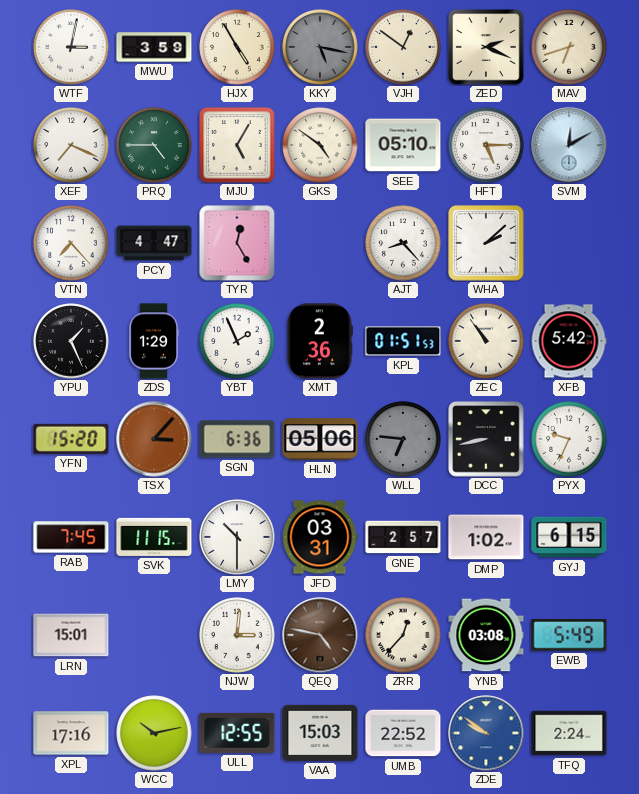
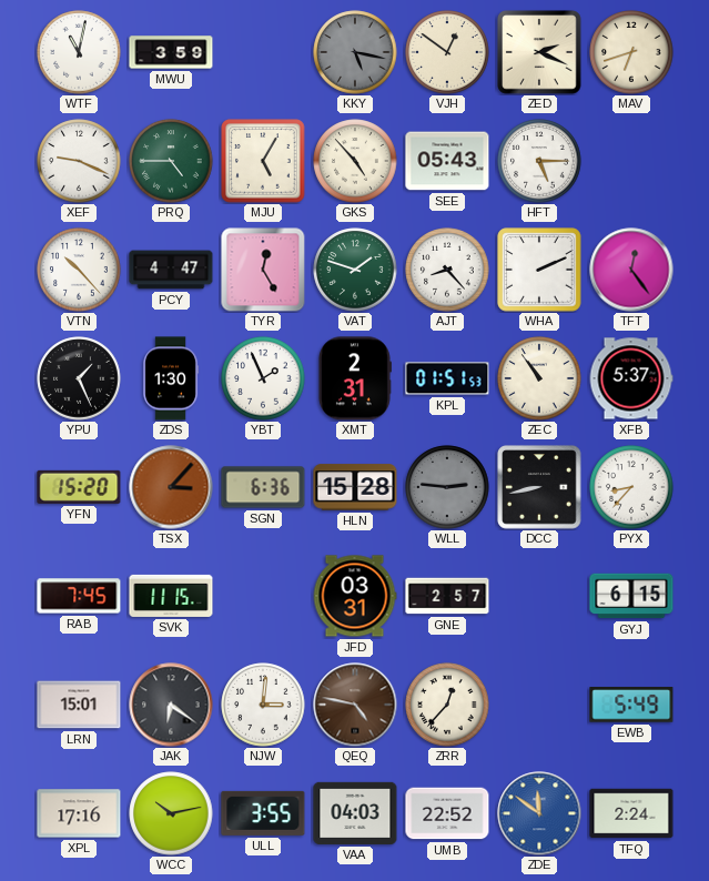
WTF: 3:02 -> 11:02
HJX: 4:55 -> none
XEF: 7:19 -> 9:19
GKS: 4:51 -> 4:53
SEE: 05:10 -> 05:43
SVM: 12:10 -> none
VTN: 7:23 -> 10:23
VAT: none -> 1:48
WHA: 2:08 -> 2:11
TFT: none -> 12:24
ZDS: 1:29 -> 1:30
XMT: 2:36 -> 2:31
XFB: 5:42 -> 5:37
HLN: 05:06 -> 15:28
WLL: 6:46 -> 2:46
PYX: 9:34 -> 8:37
LMY: 10:30 -> none
DMP: 1:02 -> none
JAK: none -> 6:21
YNB: 03:08 -> none
ULL: 12:55 -> 3:55
VAA: 15:03 -> 04:03
ZDE: 9:51 -> 11:51
